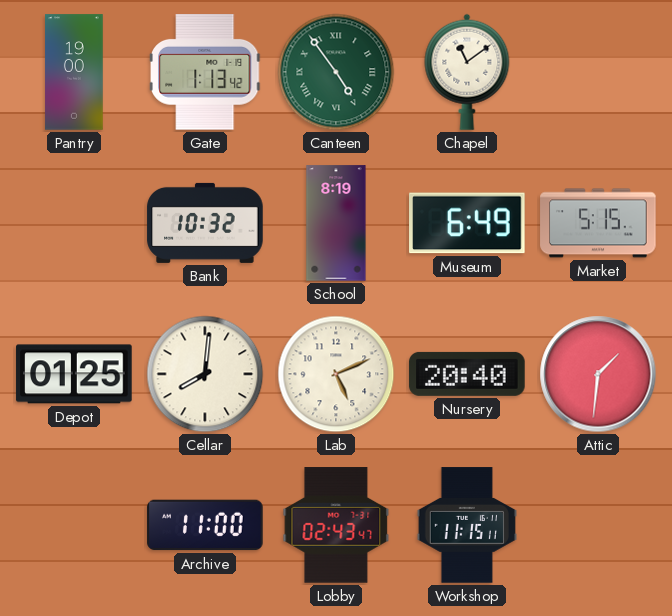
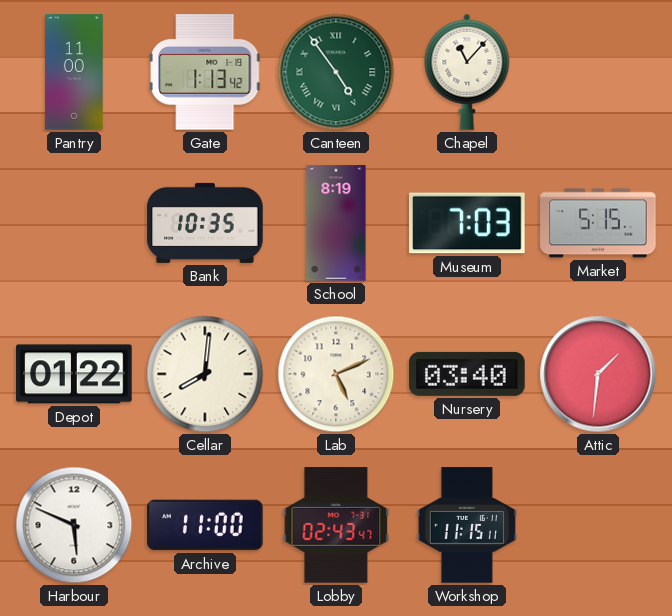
Pantry: 19:00 -> 11:00
Chapel: 11:09 -> 11:07
Bank: 10:32 -> 10:35
Museum: 6:49 -> 7:03
Depot: 01:25 -> 01:22
Nursery: 20:40 -> 03:40
Harbour: none -> 5:49
